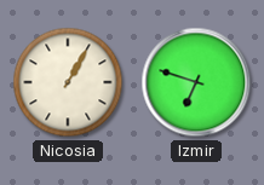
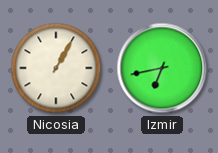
Izmir: 6:48 -> 6:43
